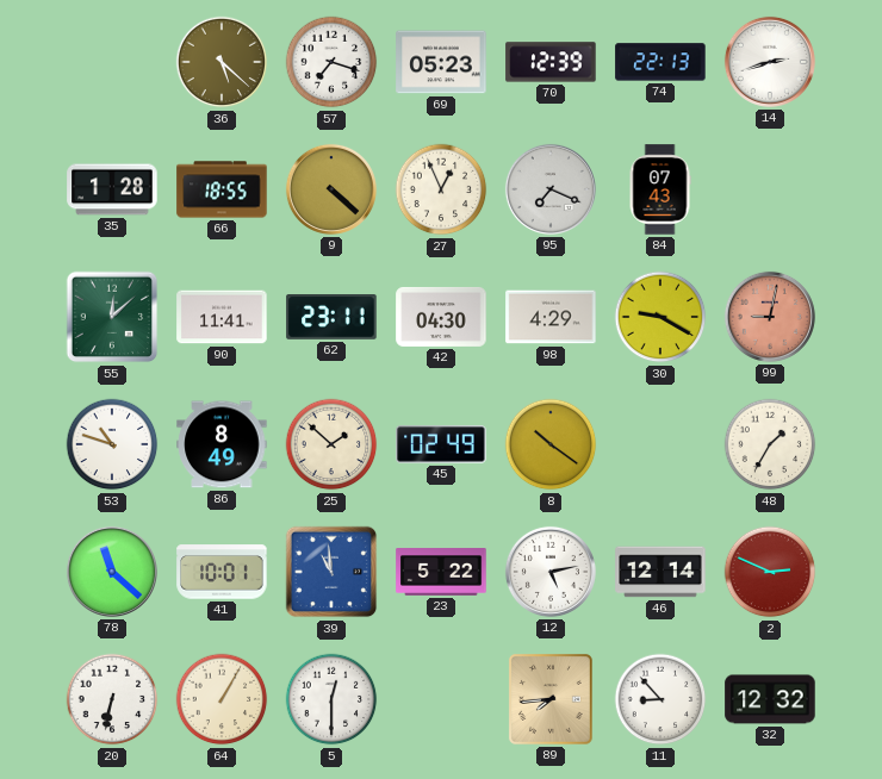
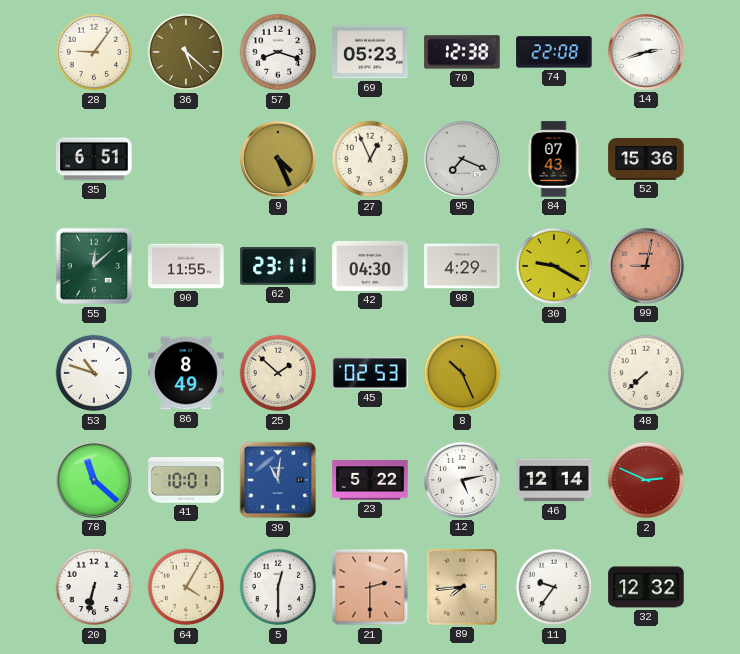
28: none -> 9:06
57: 7:18 -> 8:18
70: 12:39 -> 12:38
74: 22:13 -> 22:08
35: 1:28 -> 6:51
66: 18:55 -> none
9: 4:22 -> 4:26
52: none -> 15:36
90: 11:41 -> 11:55
45: 02:49 -> 02:53
8: 10:21 -> 10:26
48: 1:35 -> 7:38
39: 10:59 -> 11:01
64: 1:05 -> 4:05
21: none -> 2:30
11: 8:53 -> 9:36
